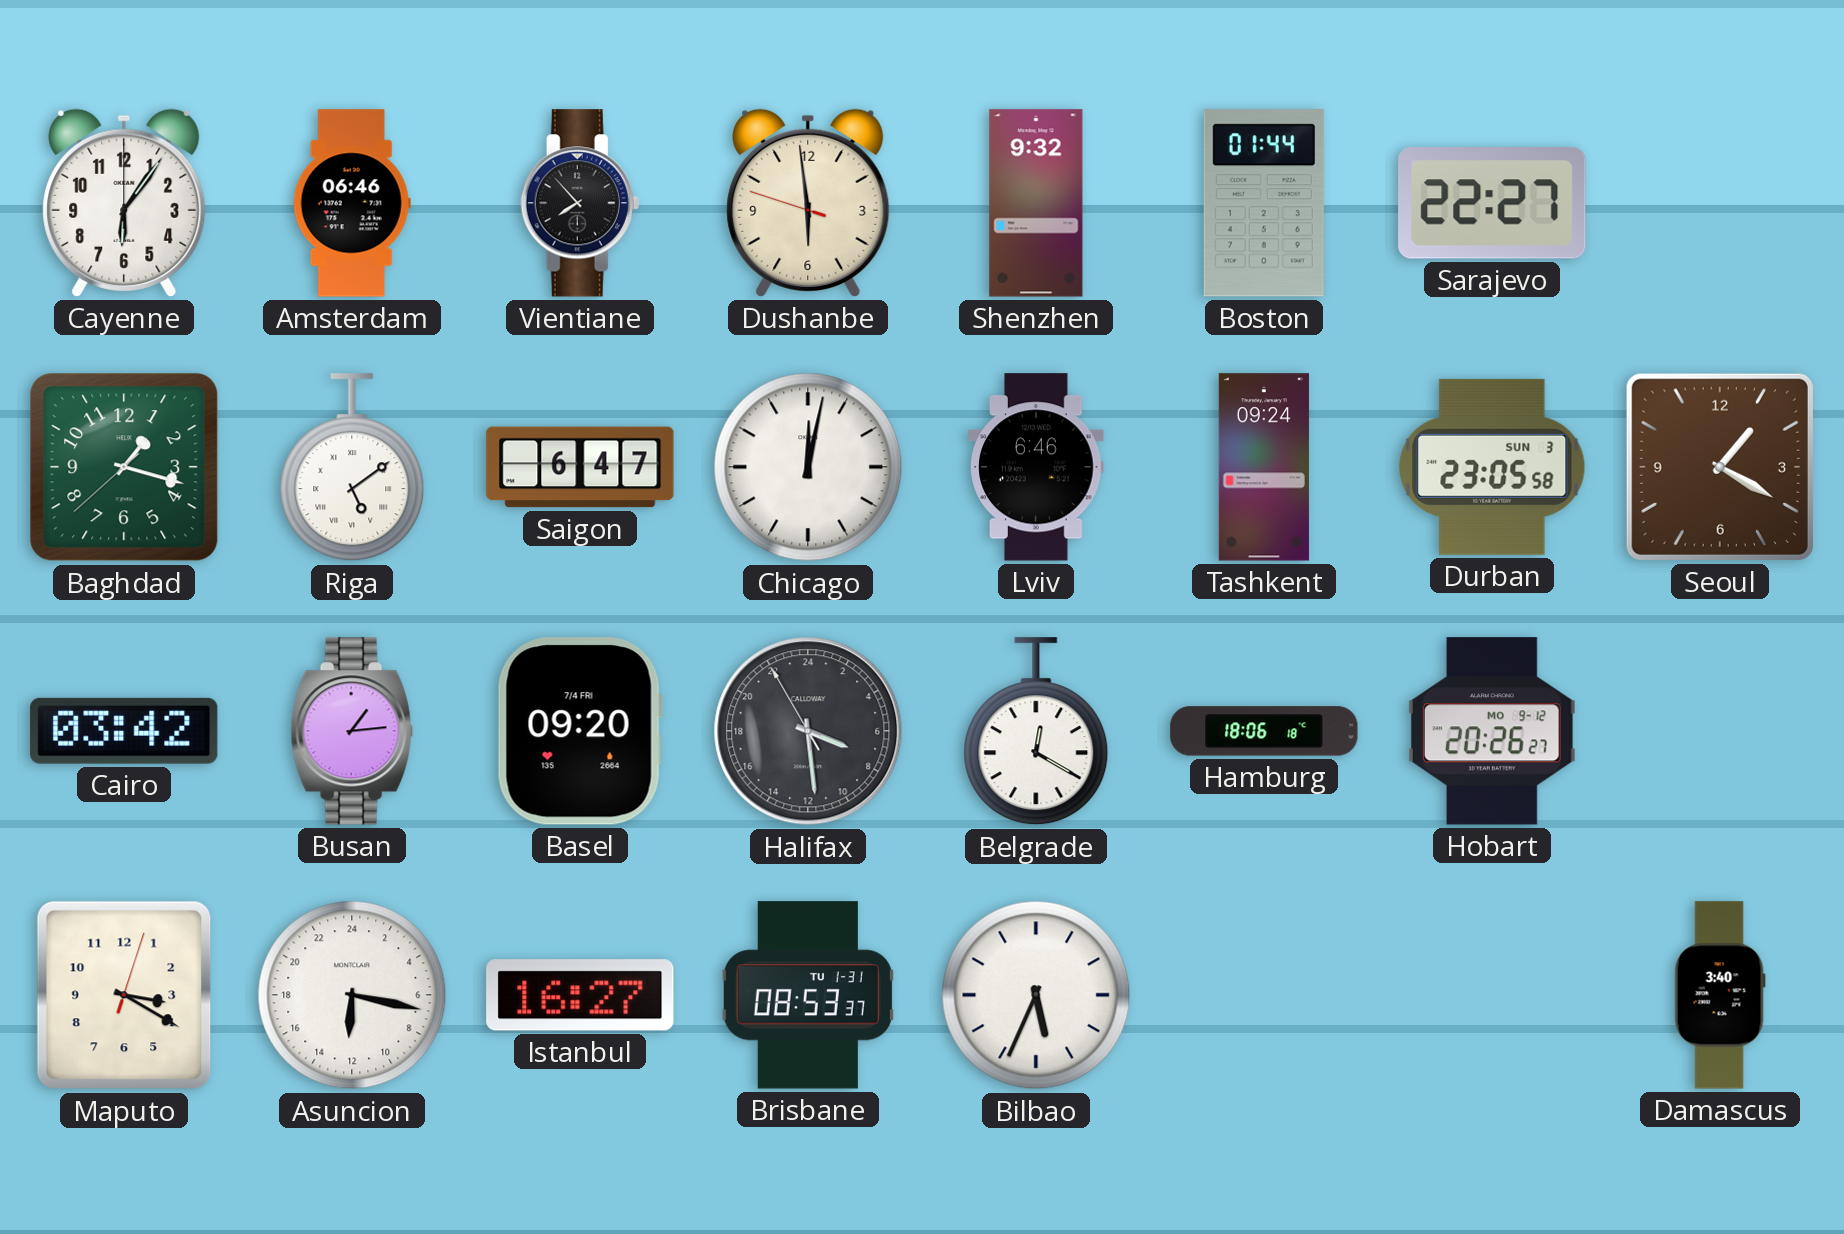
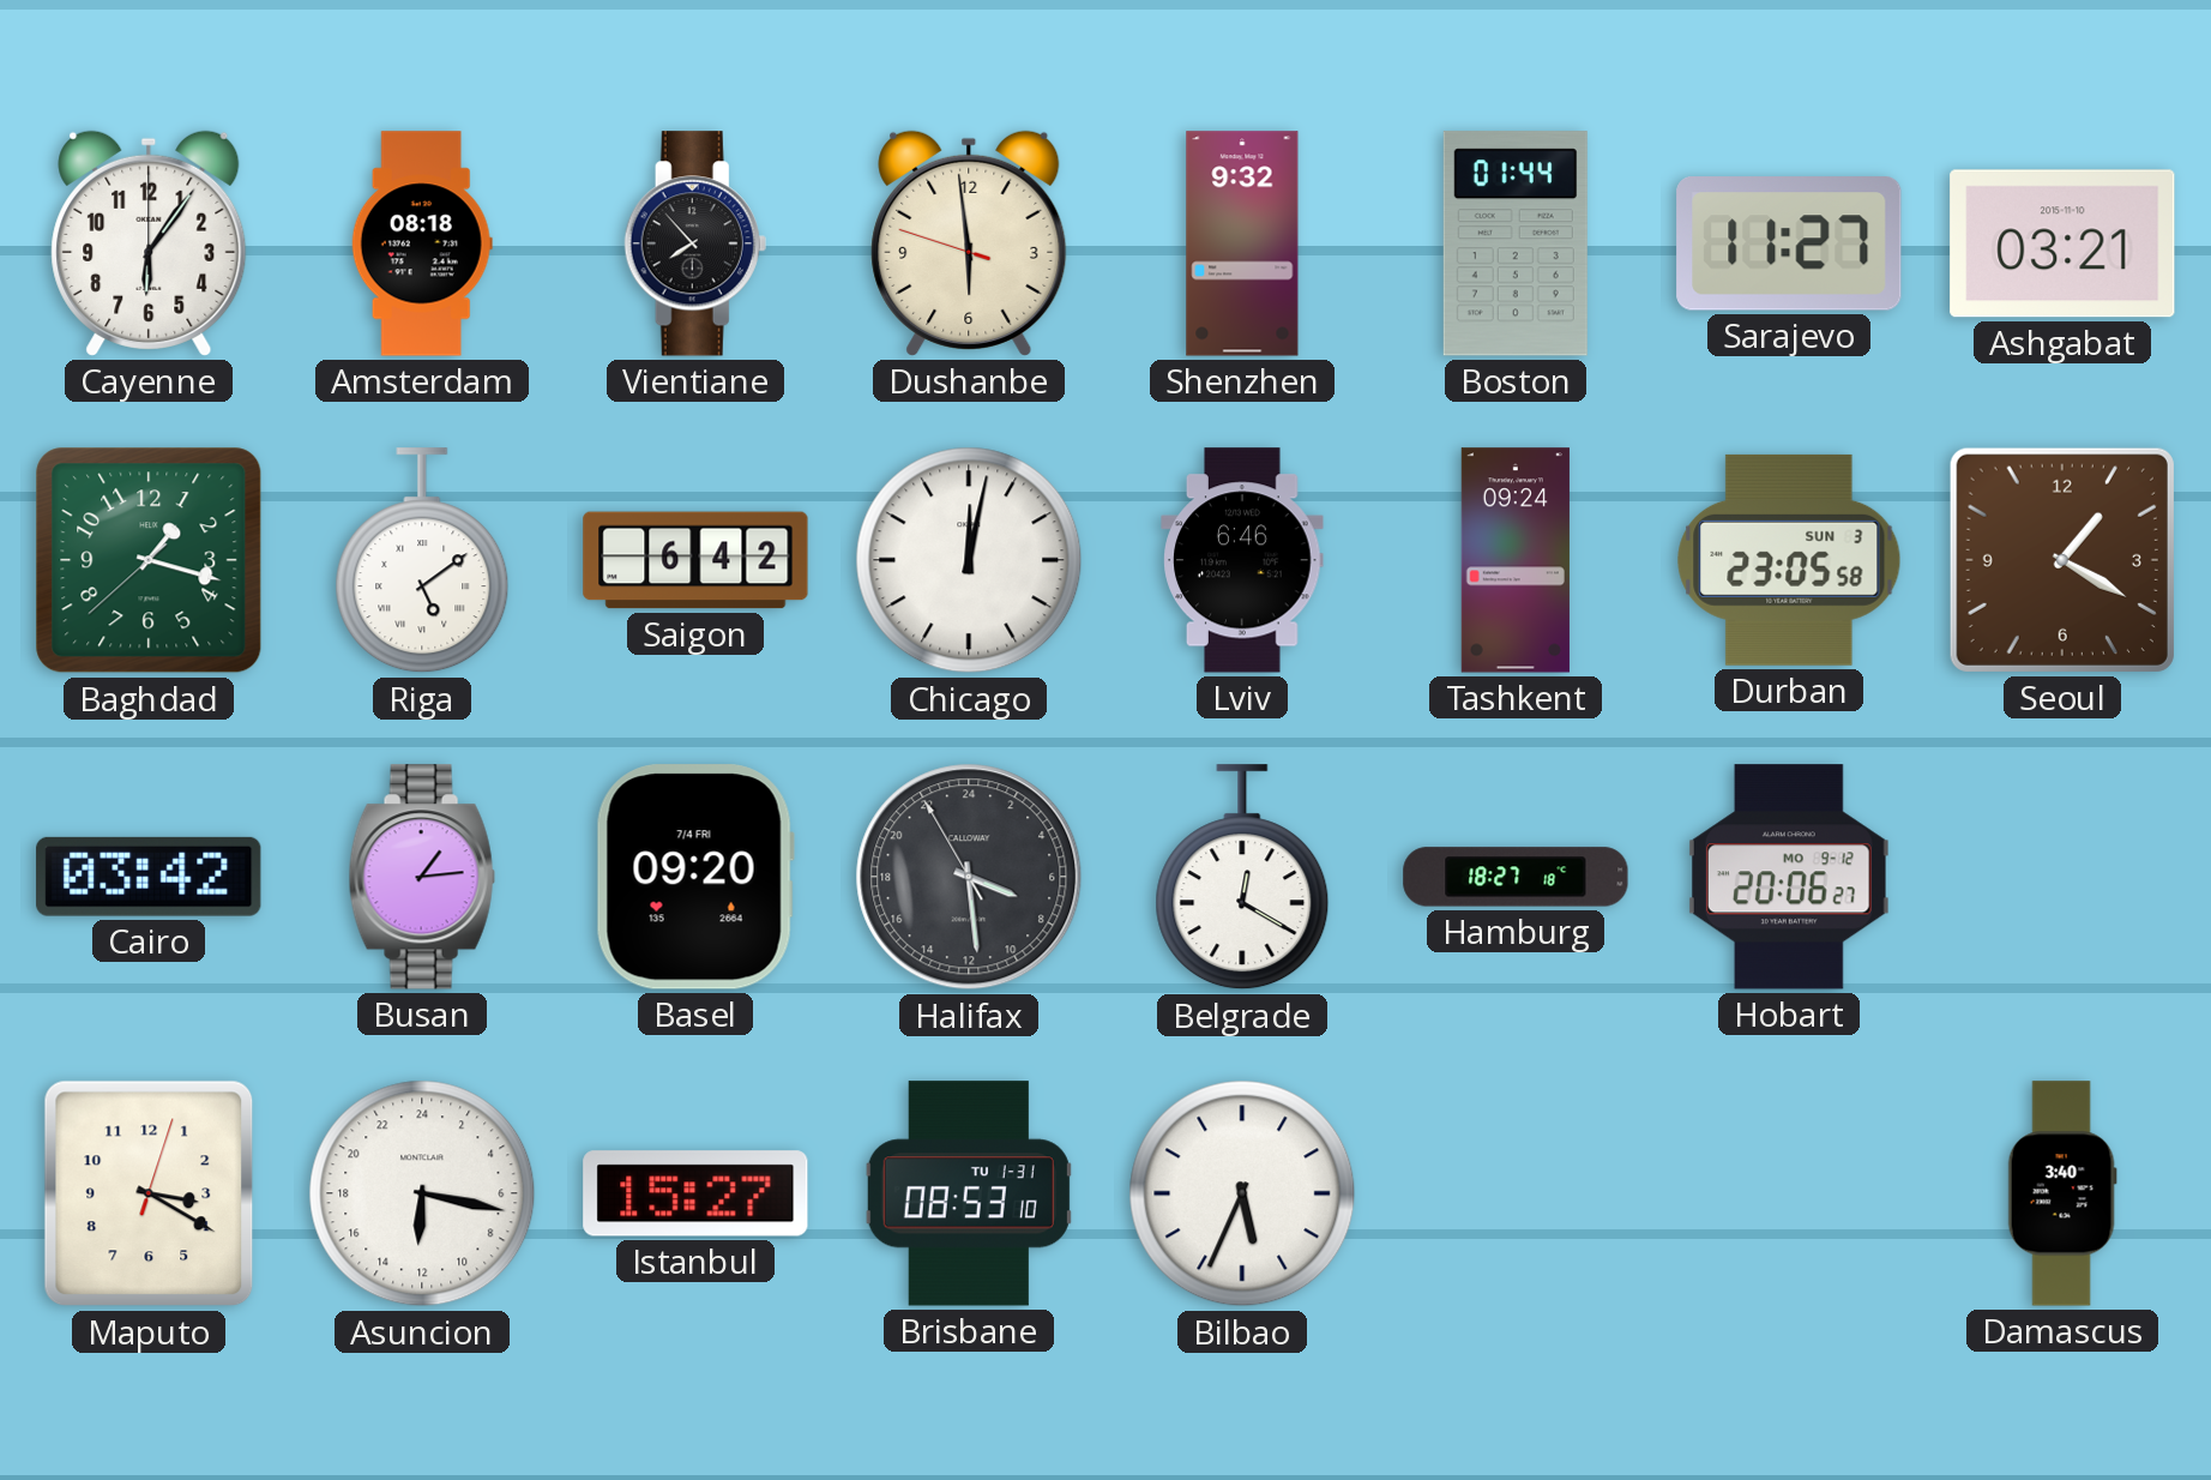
Amsterdam: 06:46 -> 08:18
Sarajevo: 22:27 -> 11:27
Ashgabat: none -> 03:21
Saigon: 6:47 -> 6:42
Hamburg: 18:06 -> 18:27
Hobart: 20:26 -> 20:06
Istanbul: 16:27 -> 15:27
Brisbane: 08:53:37 -> 08:53:10
